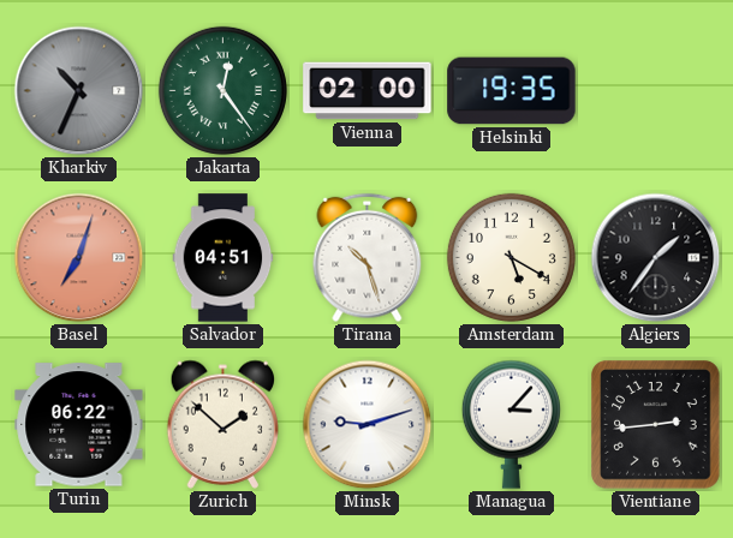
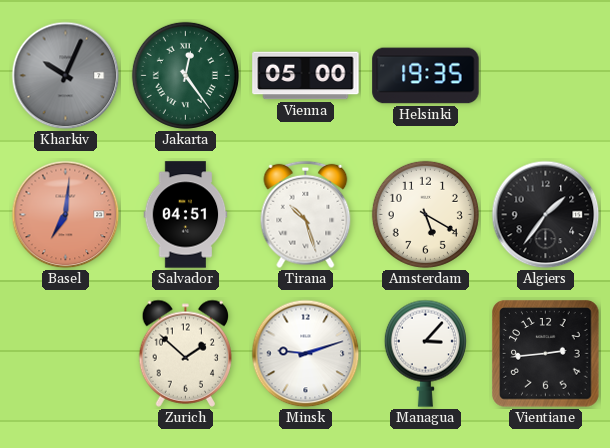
Kharkiv: 10:34 -> 10:04
Vienna: 02:00 -> 05:00
Basel: 7:03 -> 7:01
Turin: 06:22 -> none
